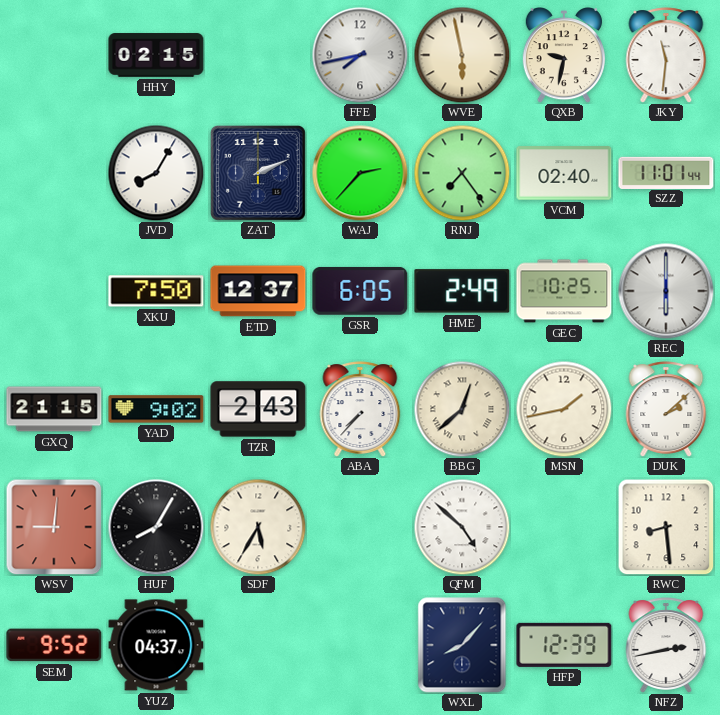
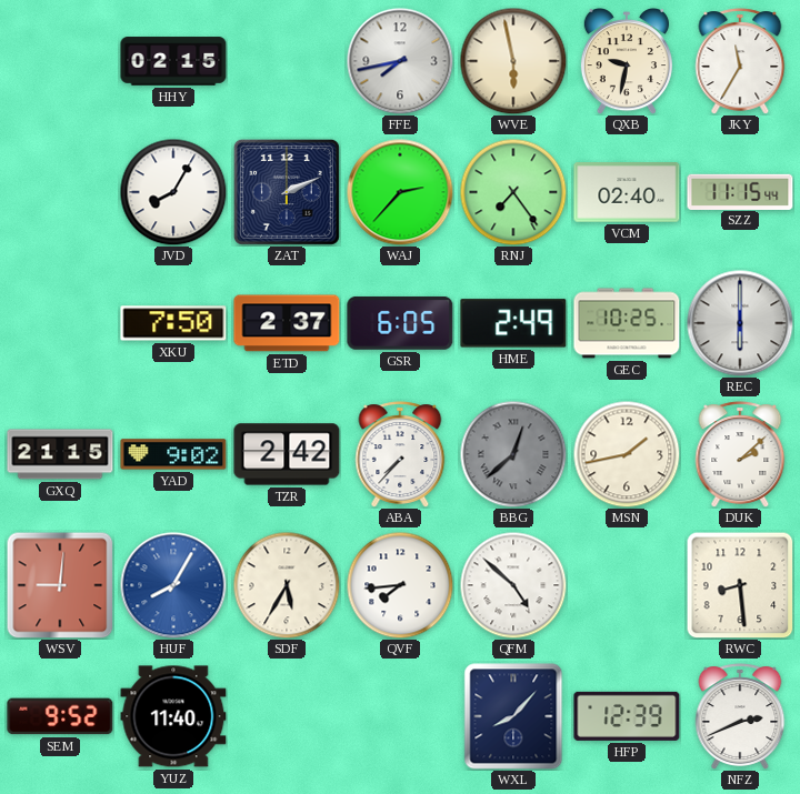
JKY: 11:31 -> 11:35
SZZ: 11:01 -> 11:15
ETD: 12:37 -> 2:37
TZR: 2:43 -> 2:42
BBG dial: cream -> grey
HUF dial: black -> blue
QVF: none -> 7:44
YUZ: 04:37 -> 11:40
NFZ: 2:43 -> 2:41
